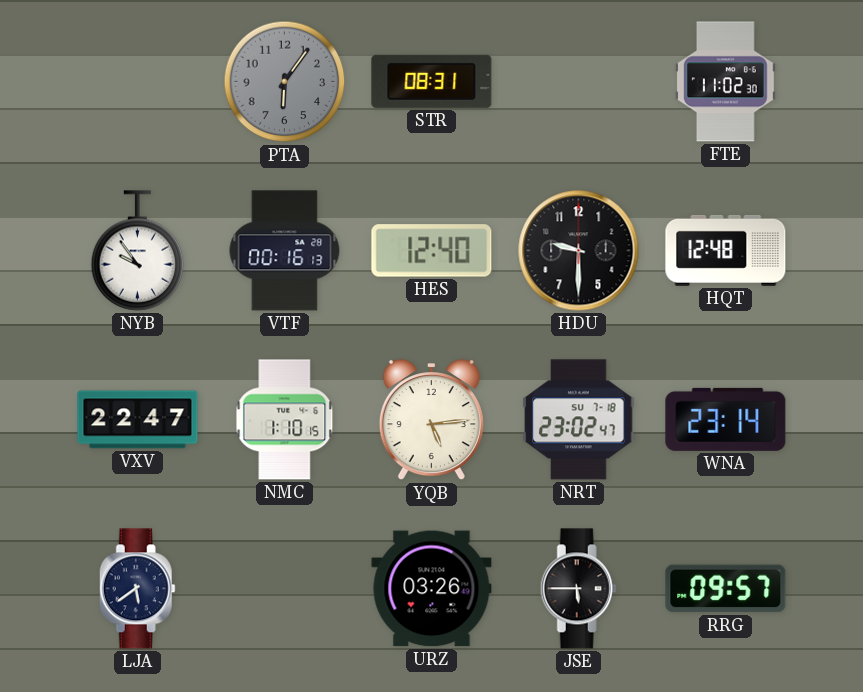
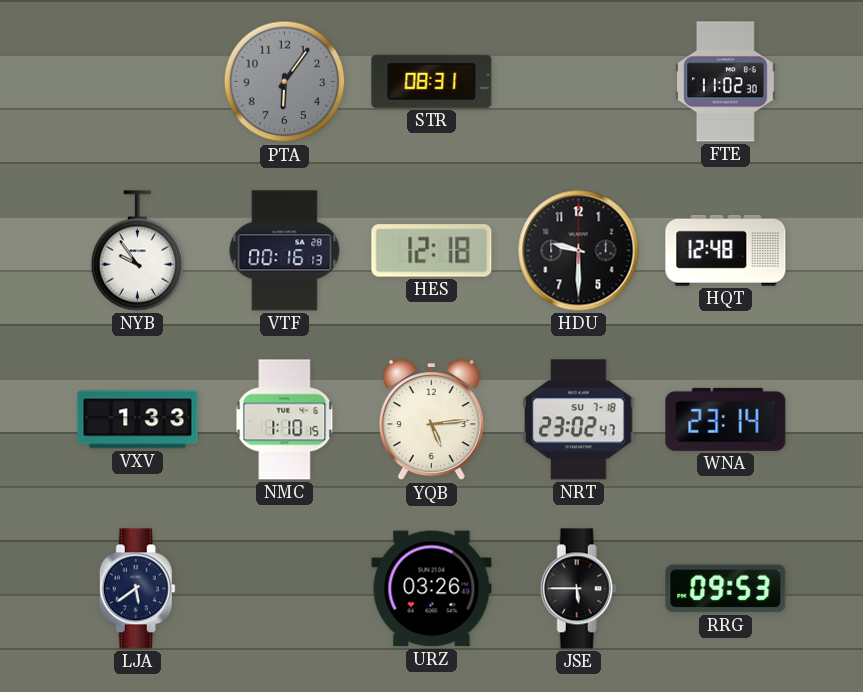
HES: 12:40 -> 12:18
VXV: 22:47 -> 1:33
RRG: 09:57 -> 09:53
